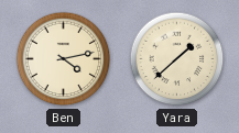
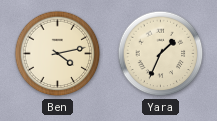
Yara: 1:38 -> 1:34
